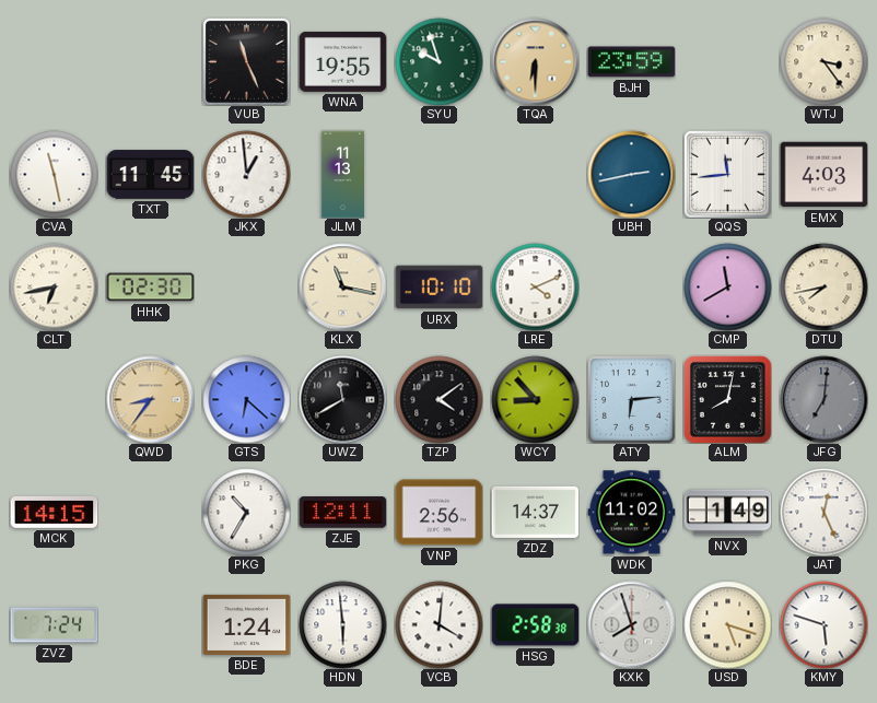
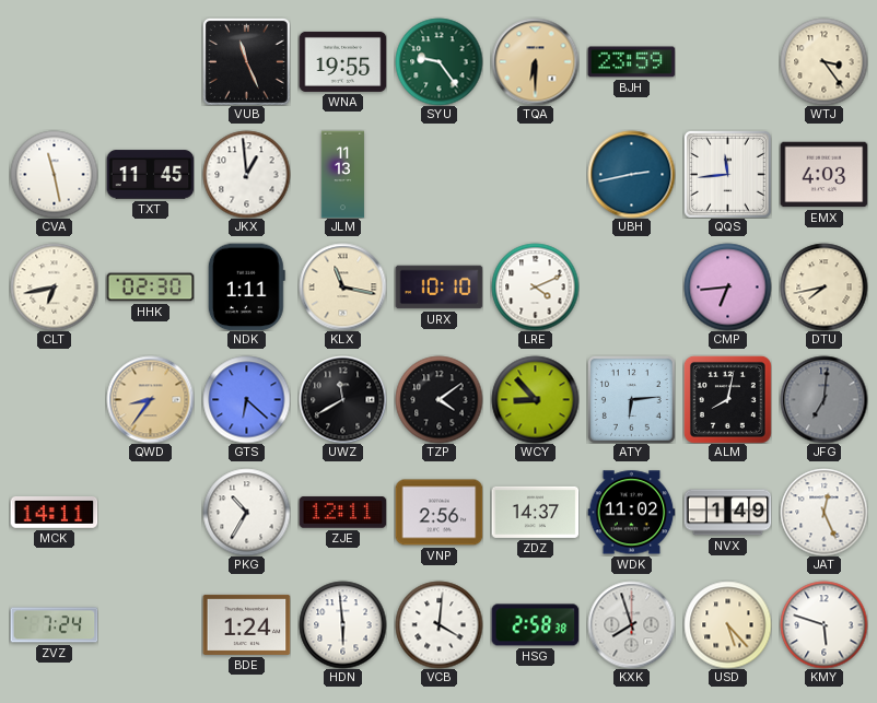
SYU: 9:57 -> 9:24
NDK: none -> 1:11
CMP: 11:40 -> 6:44
MCK: 14:15 -> 14:11
USD: 5:18 -> 5:23
